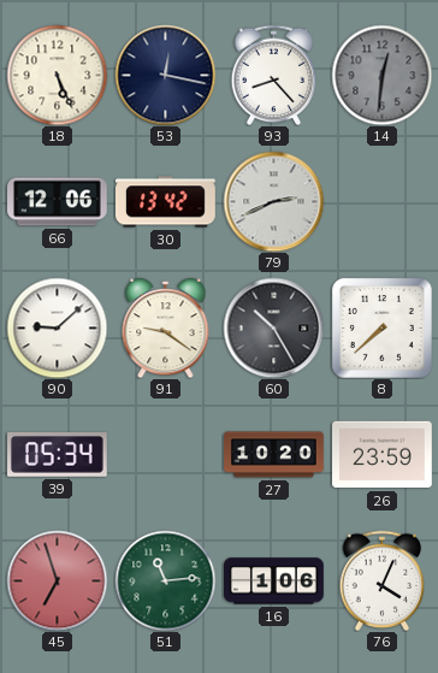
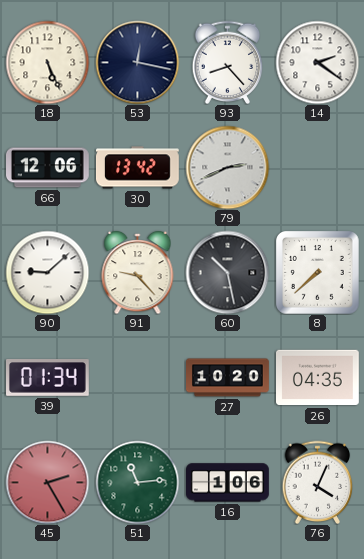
14: 12:31 -> 2:21
14 dial: grey -> white
91: 9:21 -> 9:23
60: 10:25 -> 10:28
39: 05:34 -> 01:34
26: 23:59 -> 04:35
45: 6:57 -> 2:25
